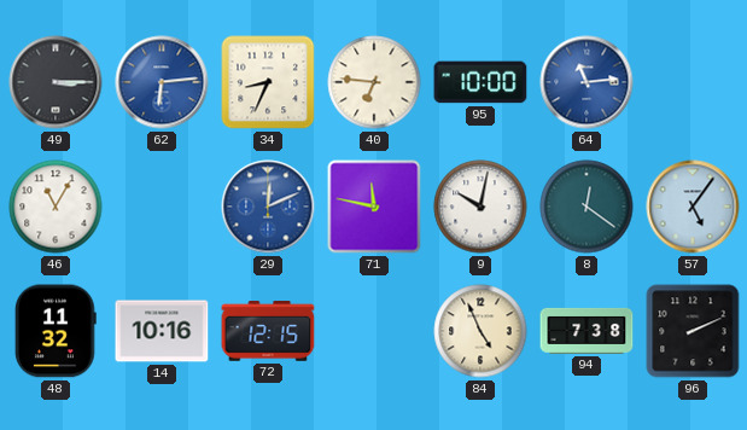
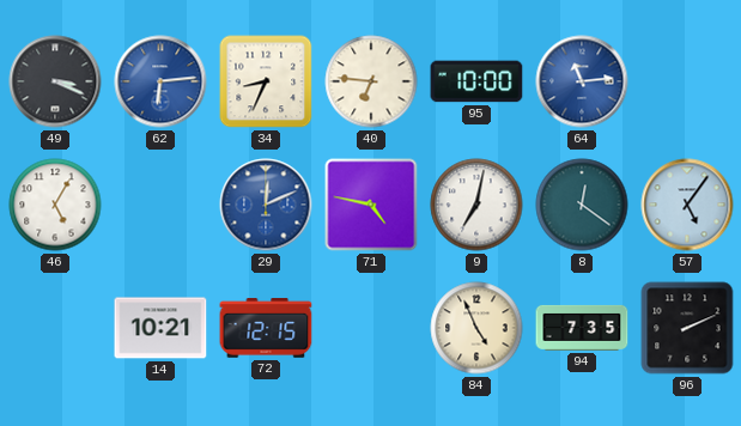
49: 3:15 -> 3:19
46: 11:05 -> 5:05
71: 11:47 -> 4:47
9: 10:02 -> 7:02
48: 11:32 -> none
14: 10:16 -> 10:21
94: 7:38 -> 7:35
